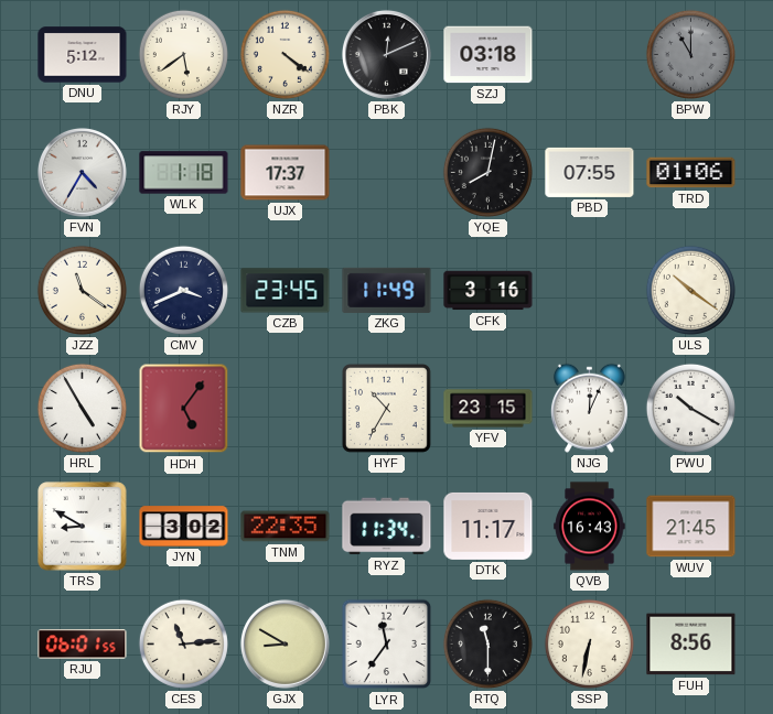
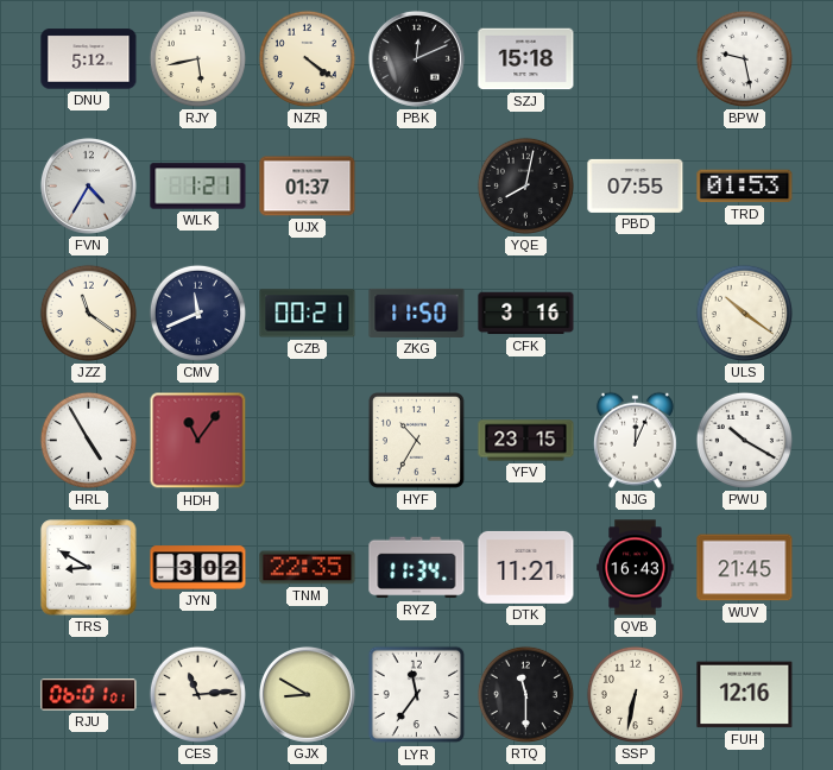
RJY: 5:39 -> 5:43
SZJ: 03:18 -> 15:18
BPW: 11:00 -> 9:28
BPW dial: grey -> white
WLK: 1:18 -> 1:21
UJX: 17:37 -> 01:37
TRD: 01:06 -> 01:53
CMV: 3:41 -> 11:41
CZB: 23:45 -> 00:21
ZKG: 11:49 -> 11:50
HDH: 5:06 -> 11:06
DTK: 11:17 -> 11:21
RJU: 06:01:55 -> 06:01:01
FUH: 8:56 -> 12:16
